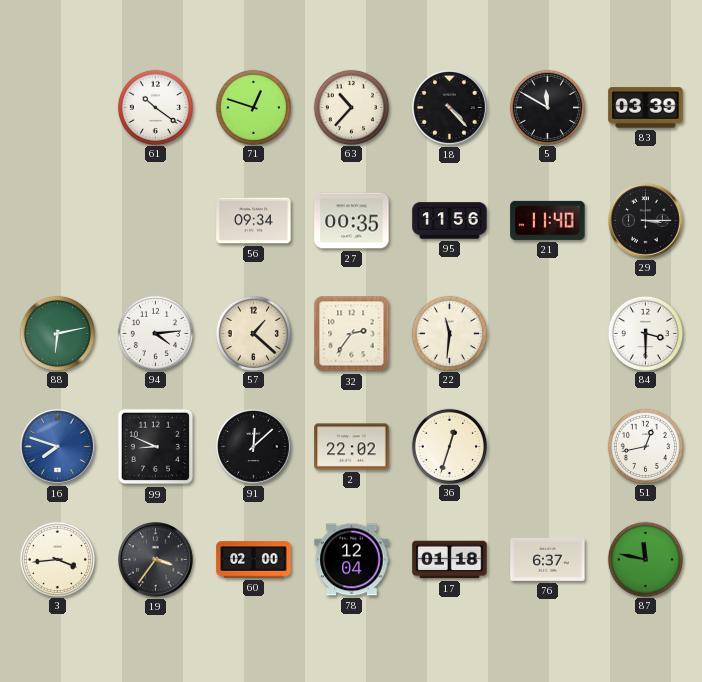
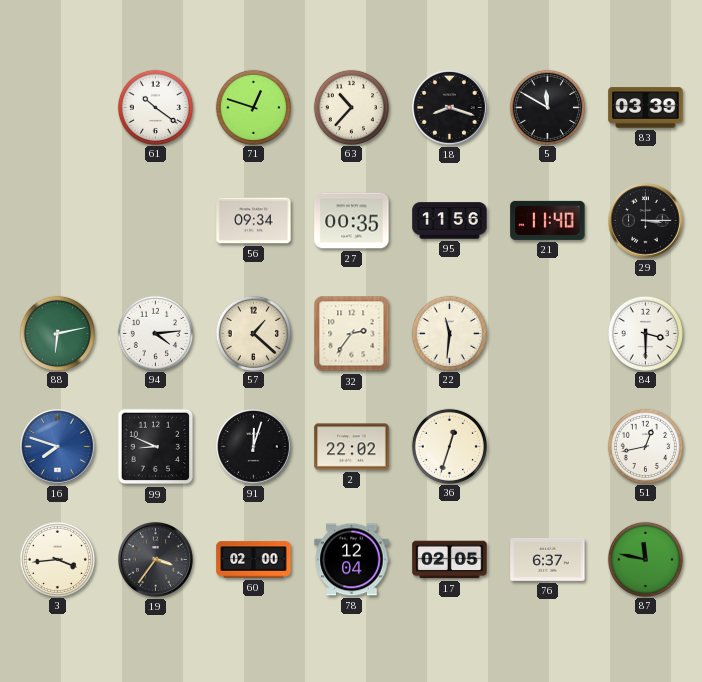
18: 4:23 -> 8:18
91: 12:08 -> 12:03
17: 01:18 -> 02:05
